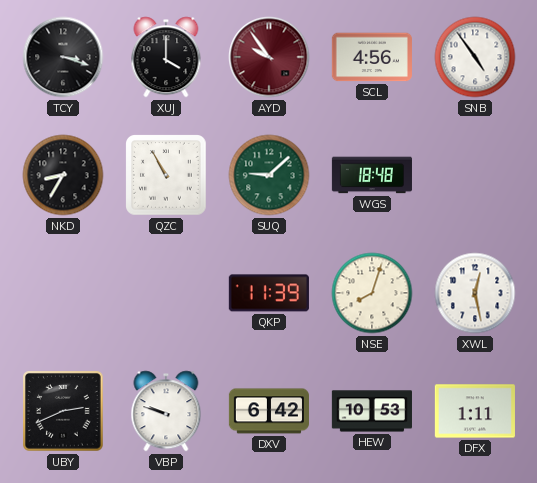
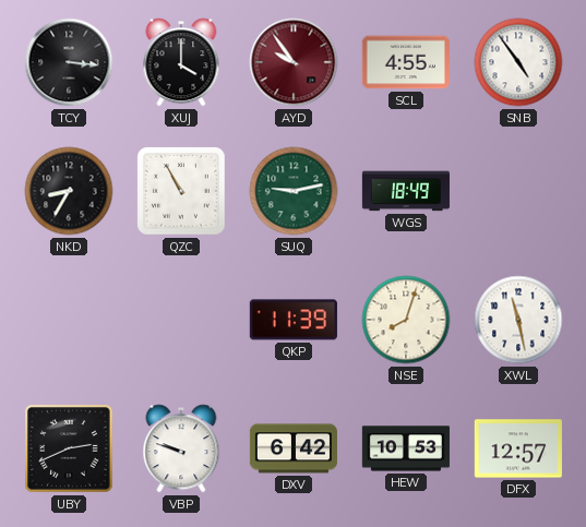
TCY: 3:18 -> 3:16
SCL: 4:56 -> 4:55
SUQ: 9:08 -> 9:13
WGS: 18:48 -> 18:49
XWL: 12:28 -> 11:28
DFX: 1:11 -> 12:57
